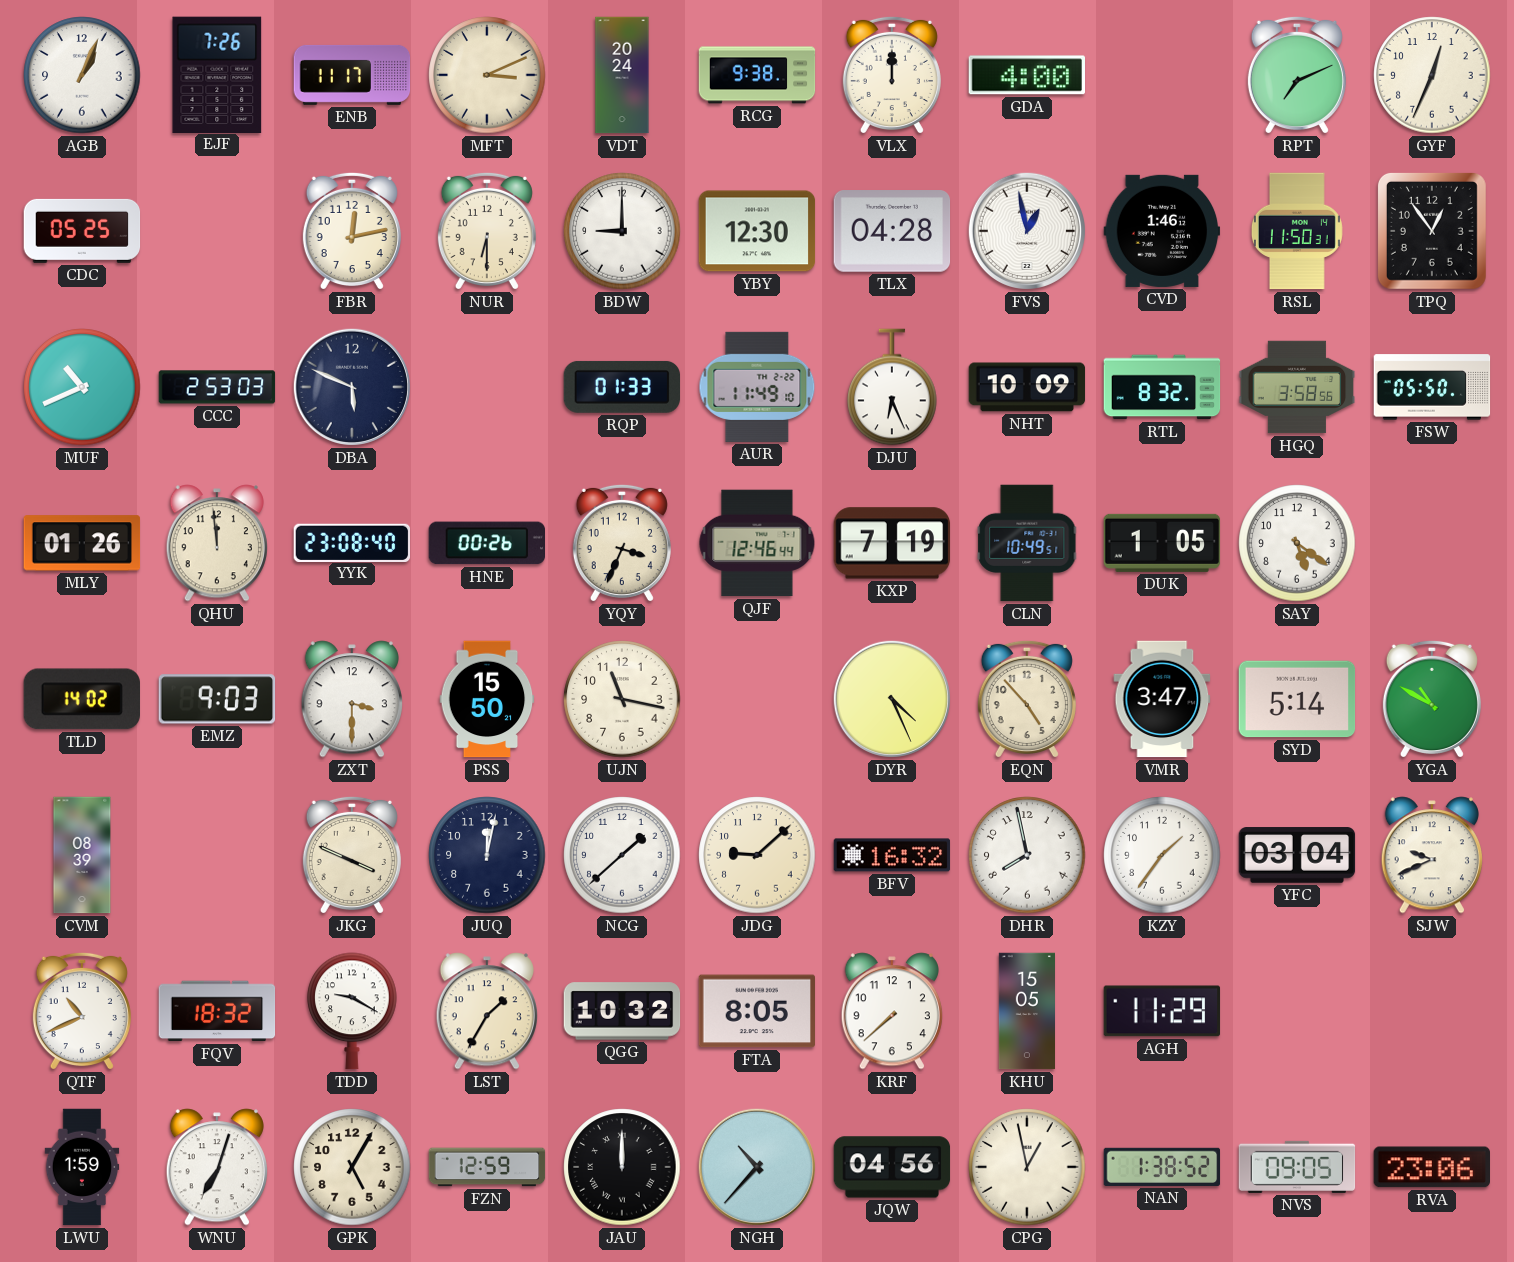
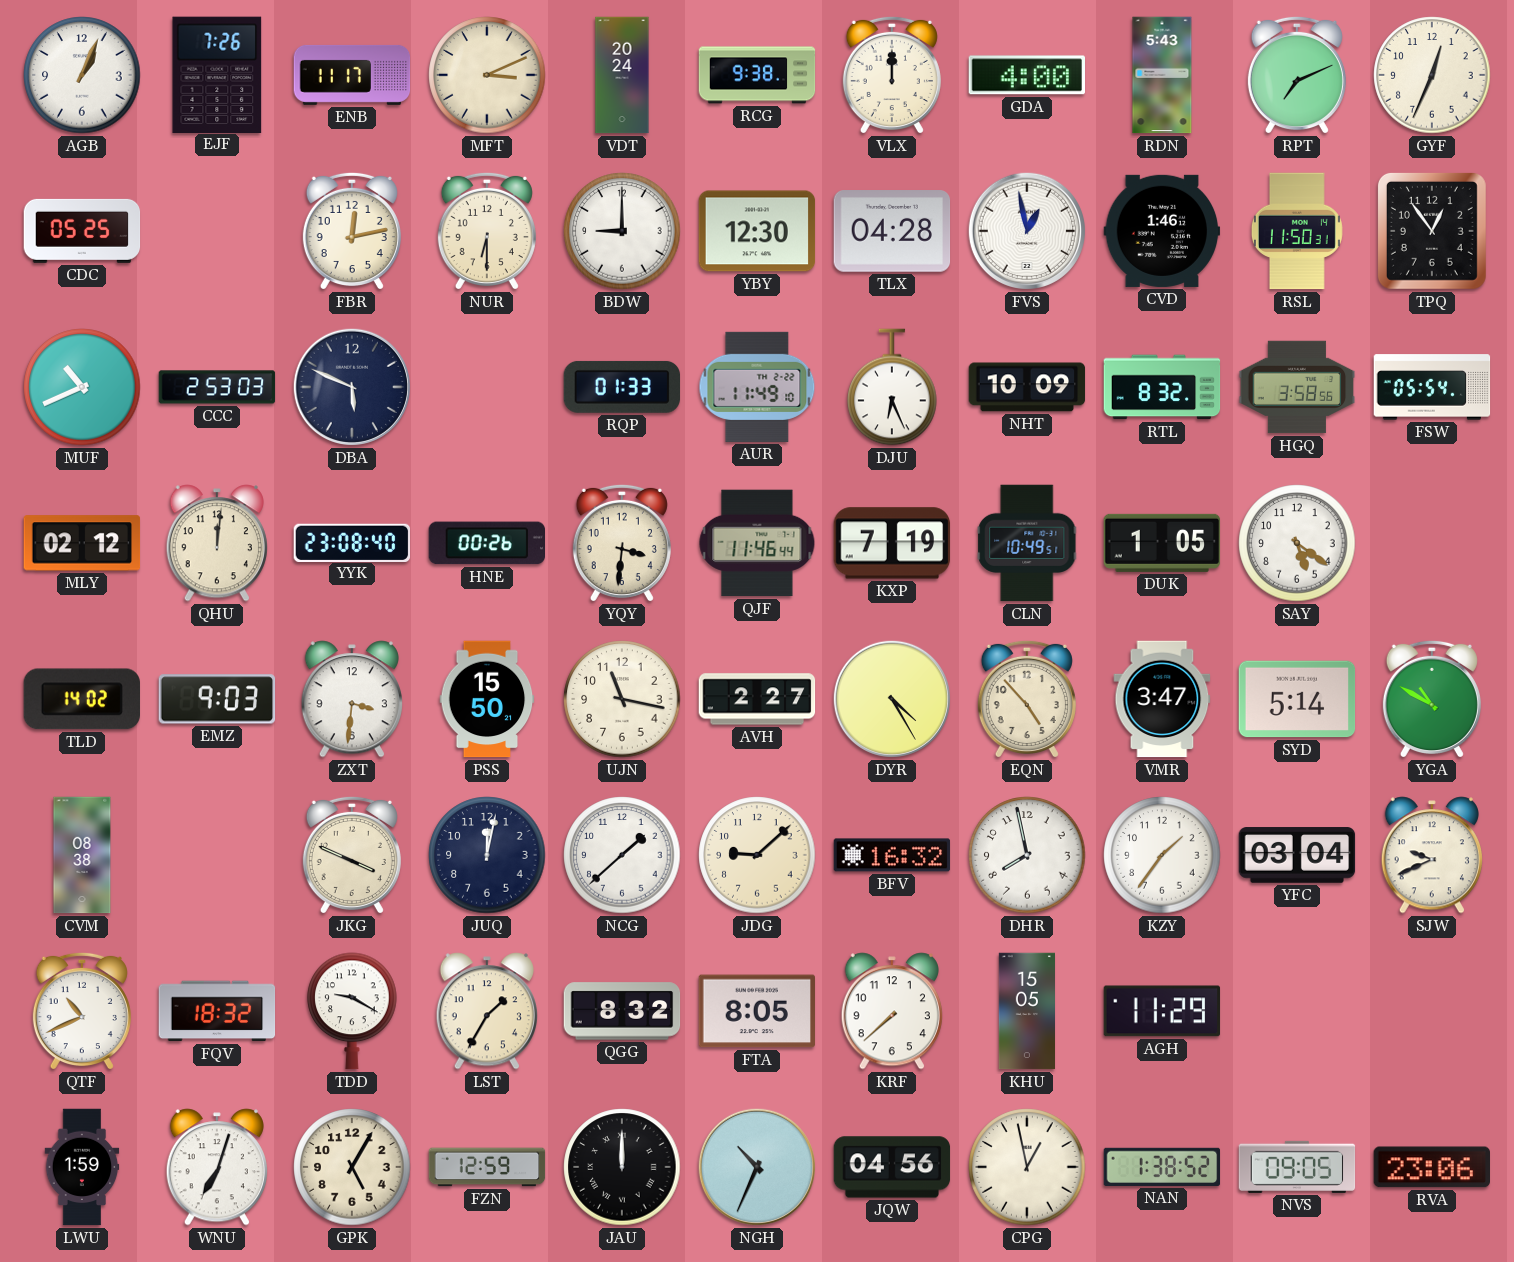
RDN: none -> 5:43
FSW: 05:50 -> 05:54
MLY: 01:26 -> 02:12
QHU: 11:59 -> 12:01
YQY: 3:34 -> 3:31
QJF: 12:46 -> 11:46
ZXT: 3:30 -> 3:31
AVH: none -> 2:27
DYR: 4:26 -> 4:25
CVM: 08:39 -> 08:38
QGG: 10:32 -> 8:32
NGH: 10:37 -> 10:34
